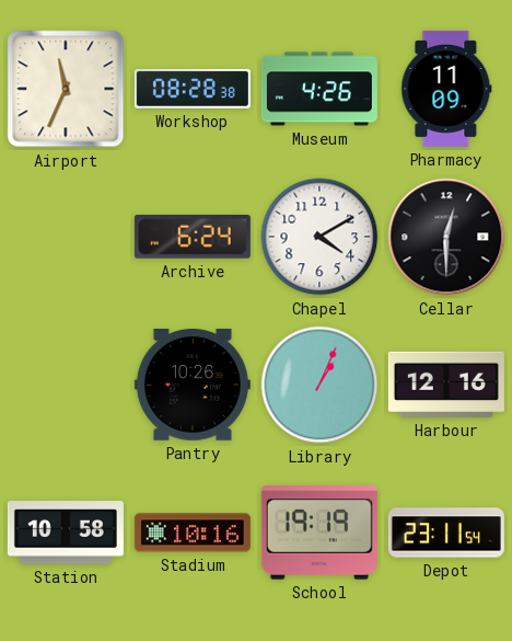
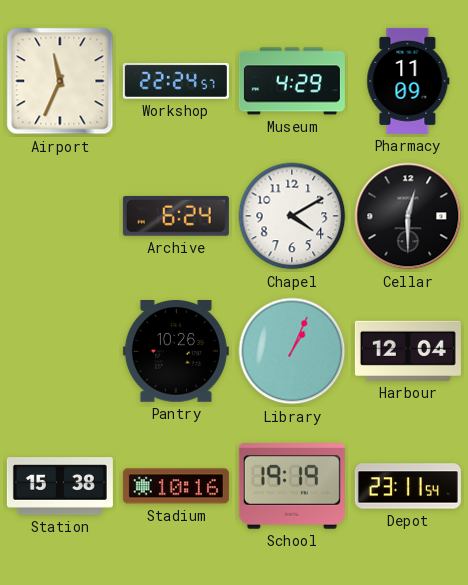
Workshop: 08:28 -> 22:24
Museum: 4:26 -> 4:29
Harbour: 12:16 -> 12:04
Station: 10:58 -> 15:38
